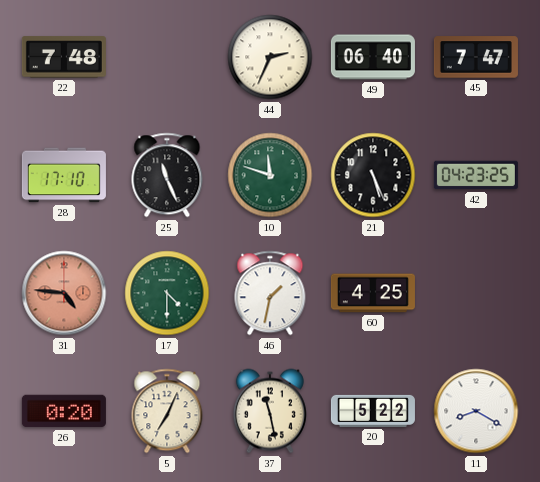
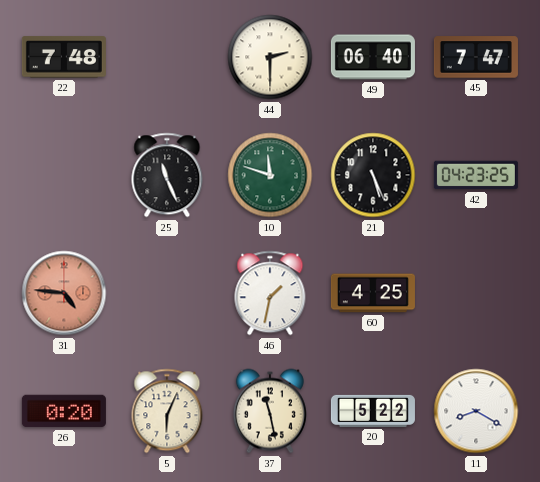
44: 2:34 -> 2:30
28: 17:10 -> none
17: 4:30 -> none
5: 7:04 -> 6:04
